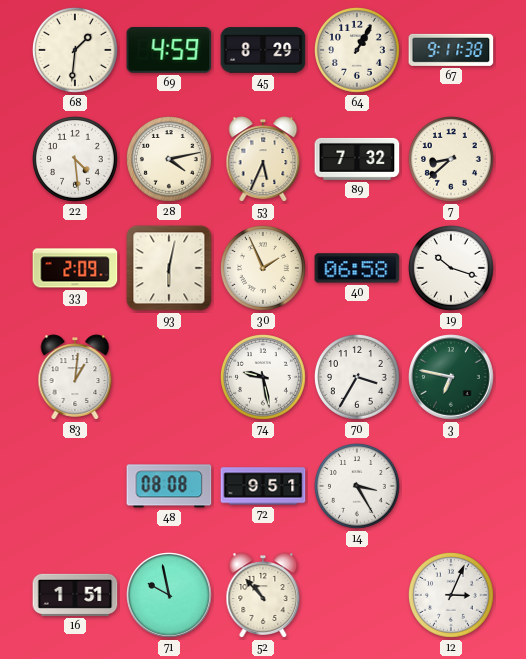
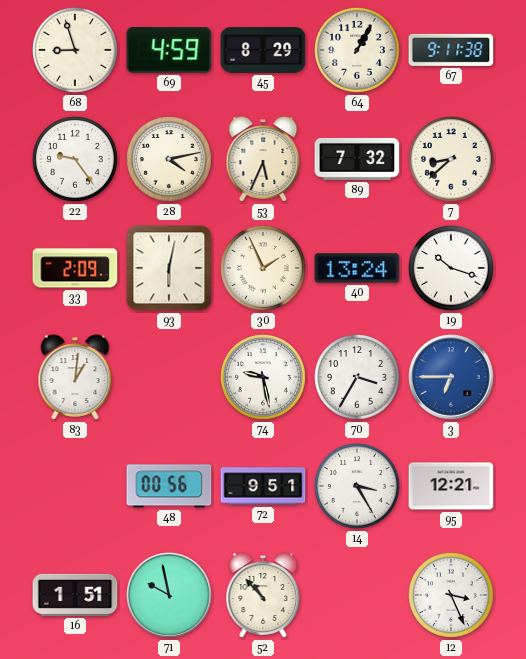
68: 1:31 -> 8:57
22: 4:29 -> 9:24
40: 06:58 -> 13:24
3: 6:47 -> 6:45
3 dial: green -> blue
48: 08:08 -> 00:56
95: none -> 12:21
12: 3:04 -> 3:26
